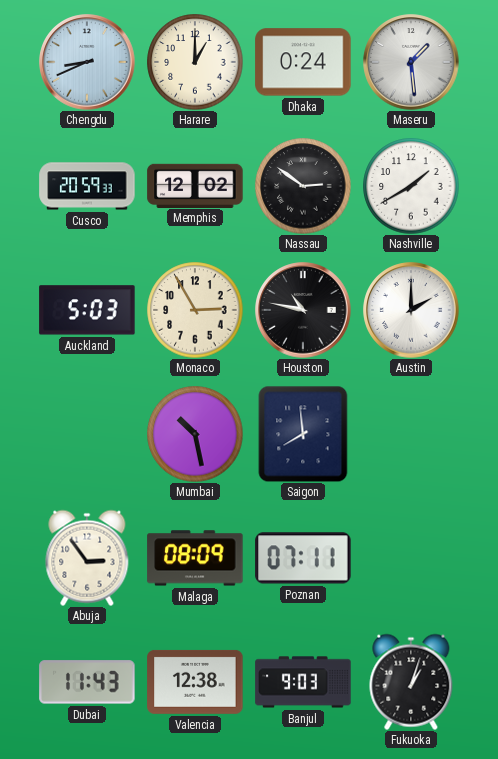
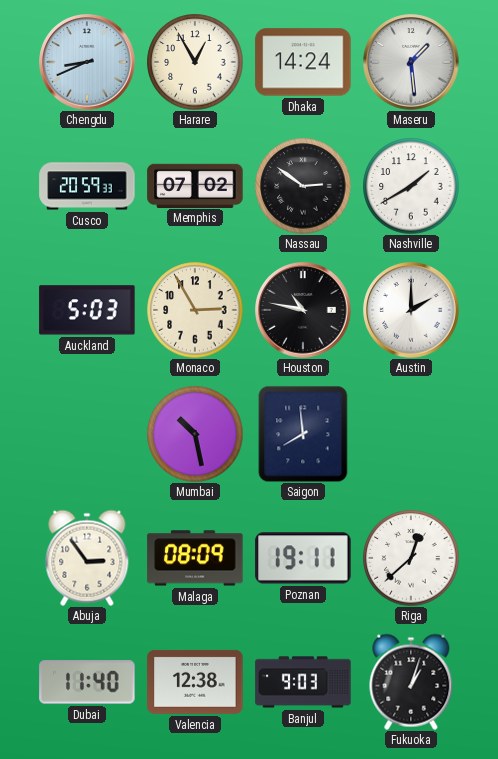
Harare: 1:00 -> 12:55
Dhaka: 0:24 -> 14:24
Memphis: 12:02 -> 07:02
Poznan: 07:11 -> 19:11
Riga: none -> 12:38
Dubai: 11:43 -> 11:40
